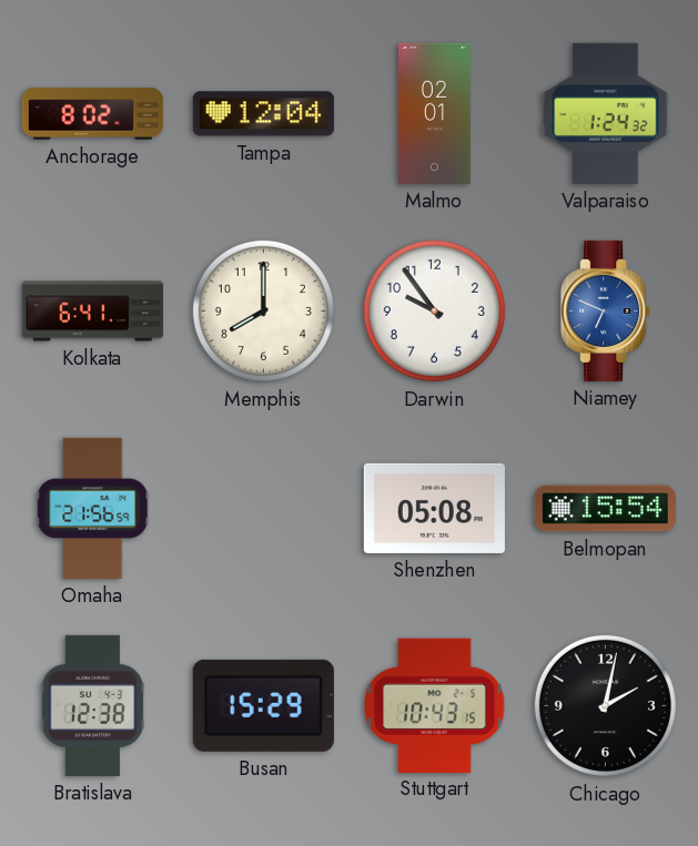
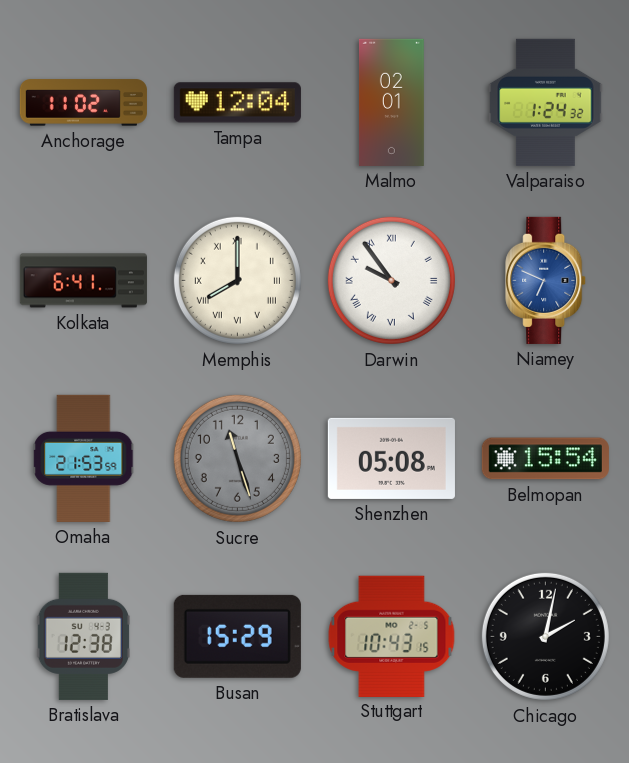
Anchorage: 8:02 -> 11:02
Memphis numerals: Arabic -> Roman
Darwin numerals: Arabic -> Roman
Omaha: 21:56 -> 21:53
Sucre: none -> 11:27
